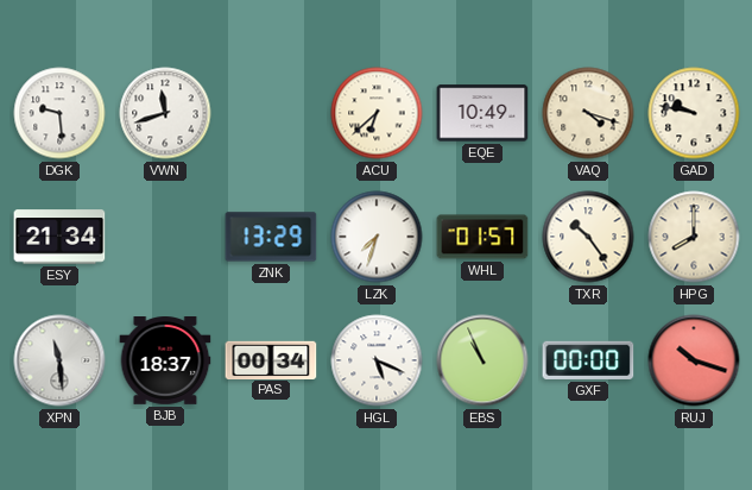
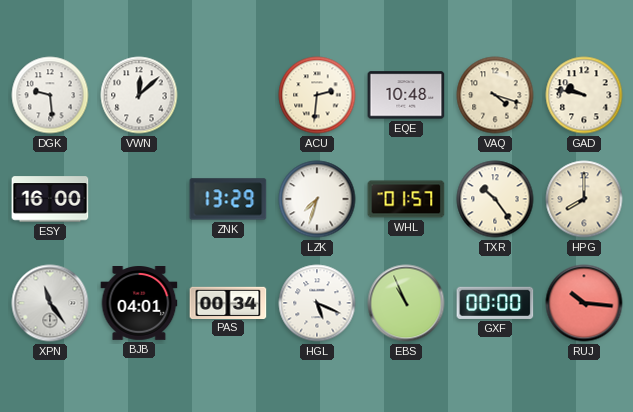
VWN: 11:42 -> 12:08
ACU: 6:38 -> 2:31
EQE: 10:49 -> 10:48
ESY: 21:34 -> 16:00
XPN: 11:29 -> 11:24
BJB: 18:37 -> 04:01
RUJ: 10:18 -> 10:16
